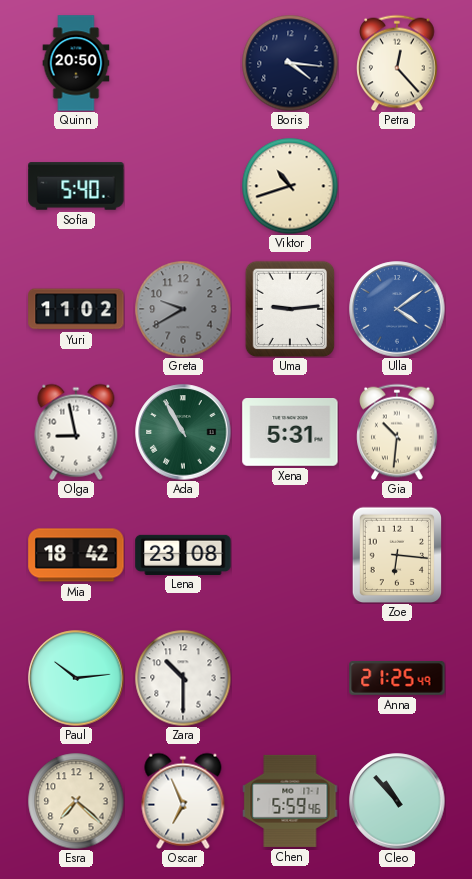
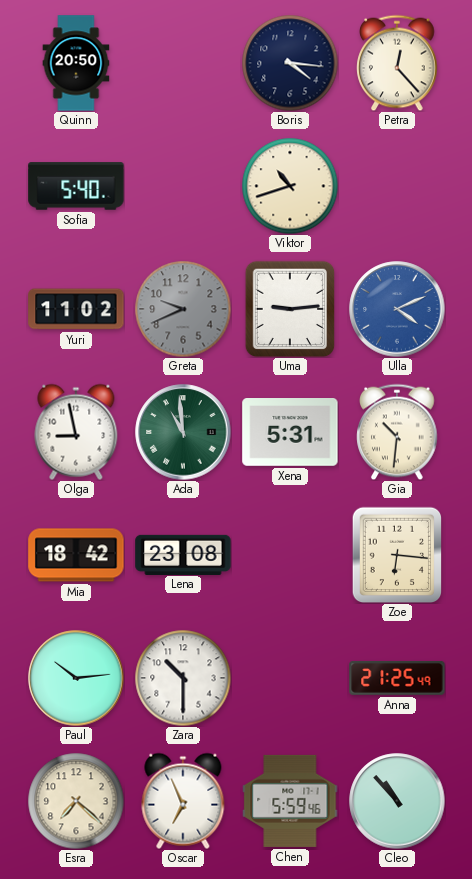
Greta: 9:40 -> 9:41
Ulla: 4:09 -> 4:11
Ada: 10:55 -> 10:59
